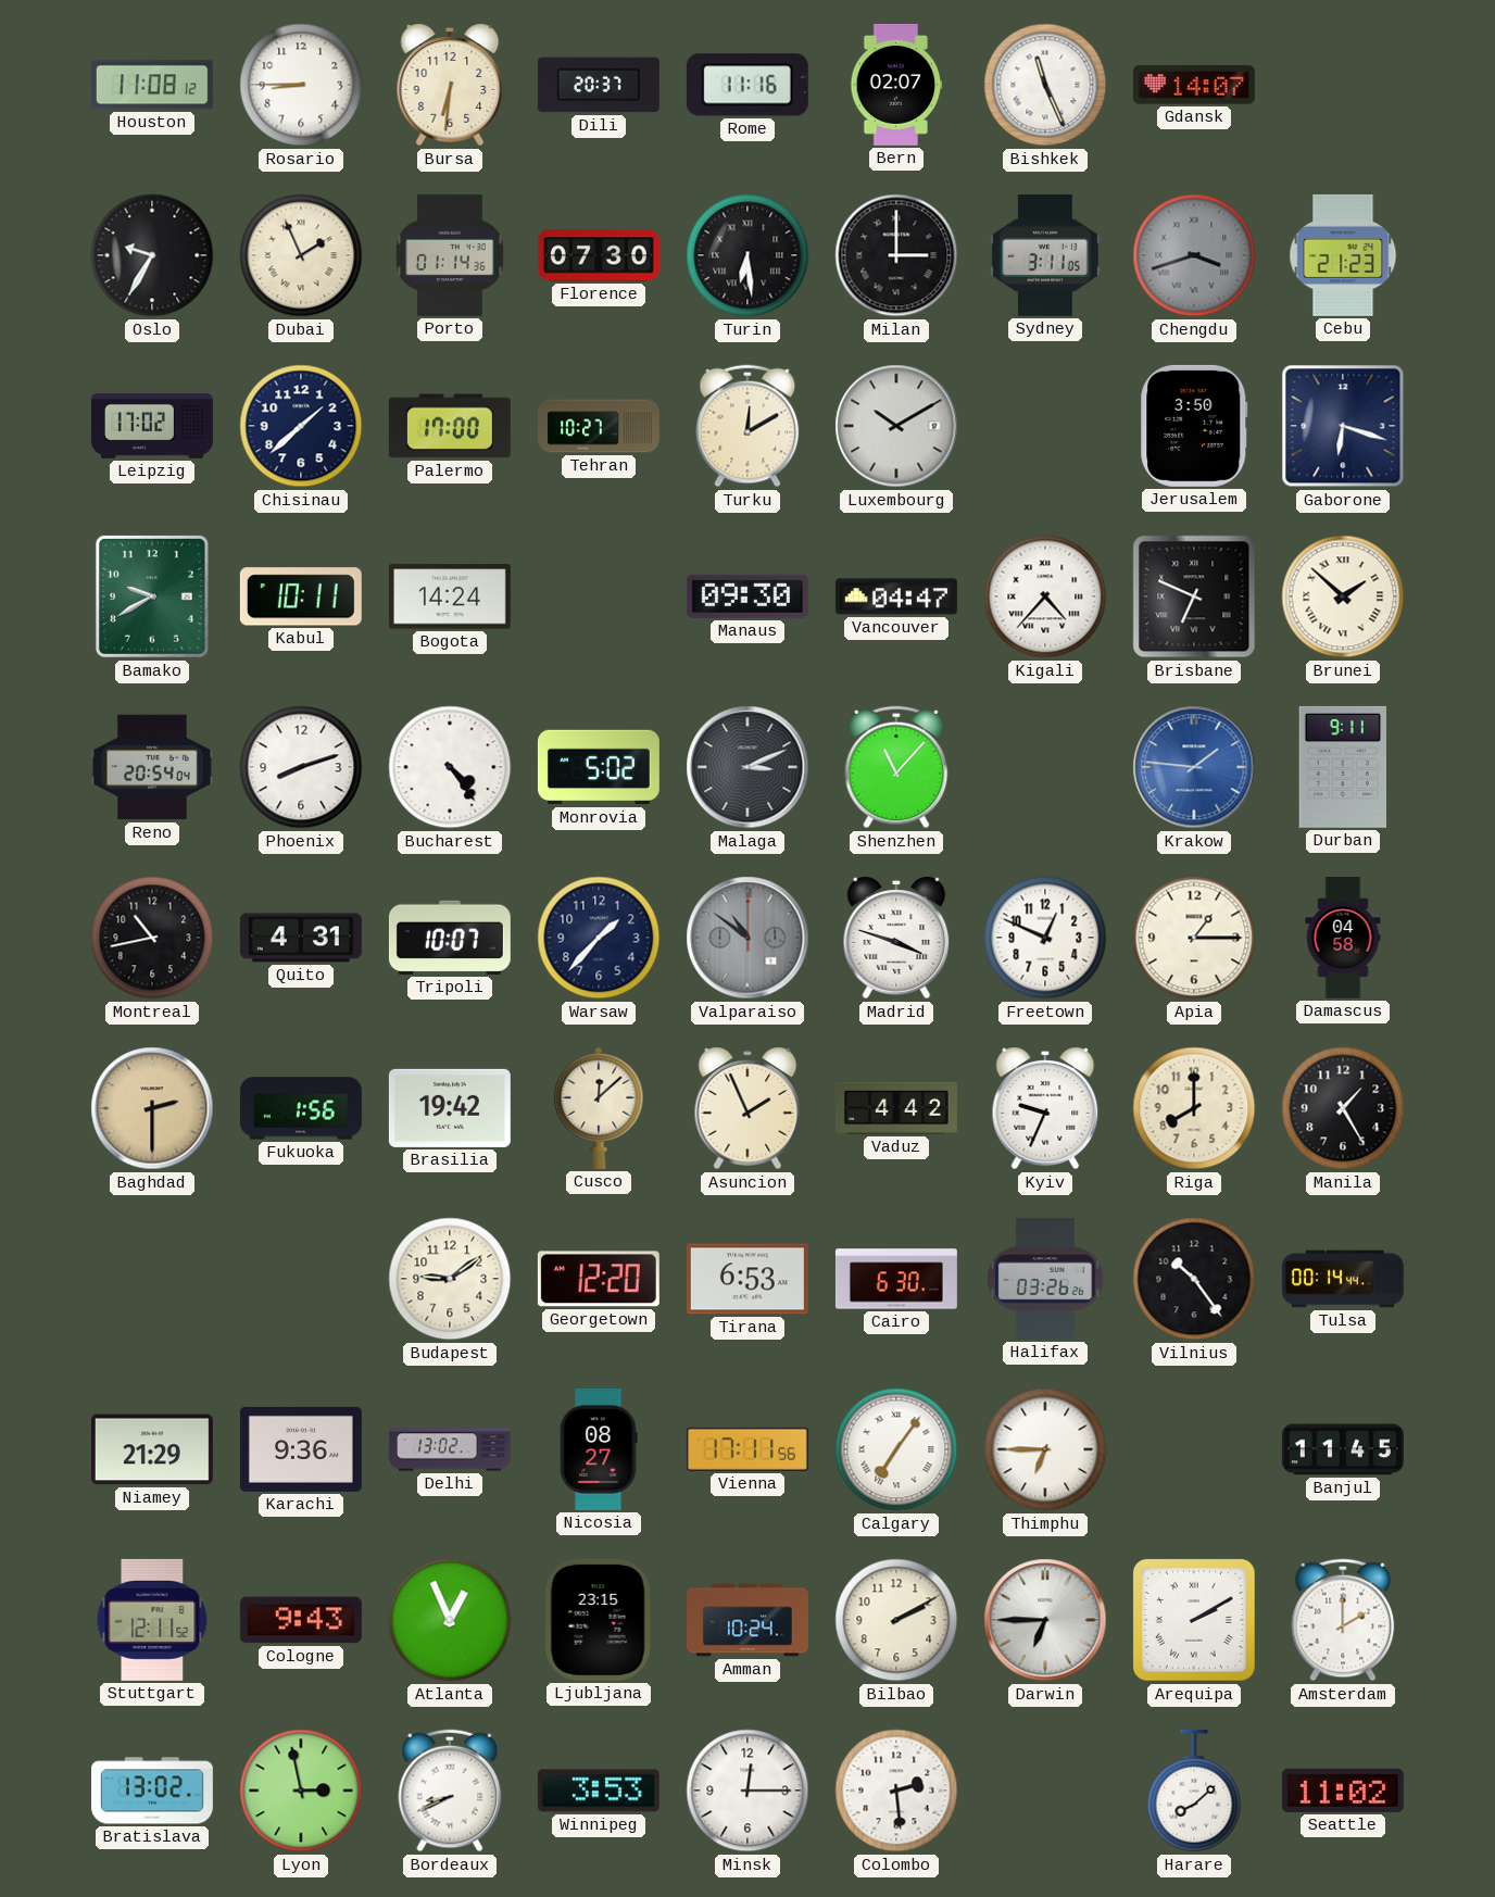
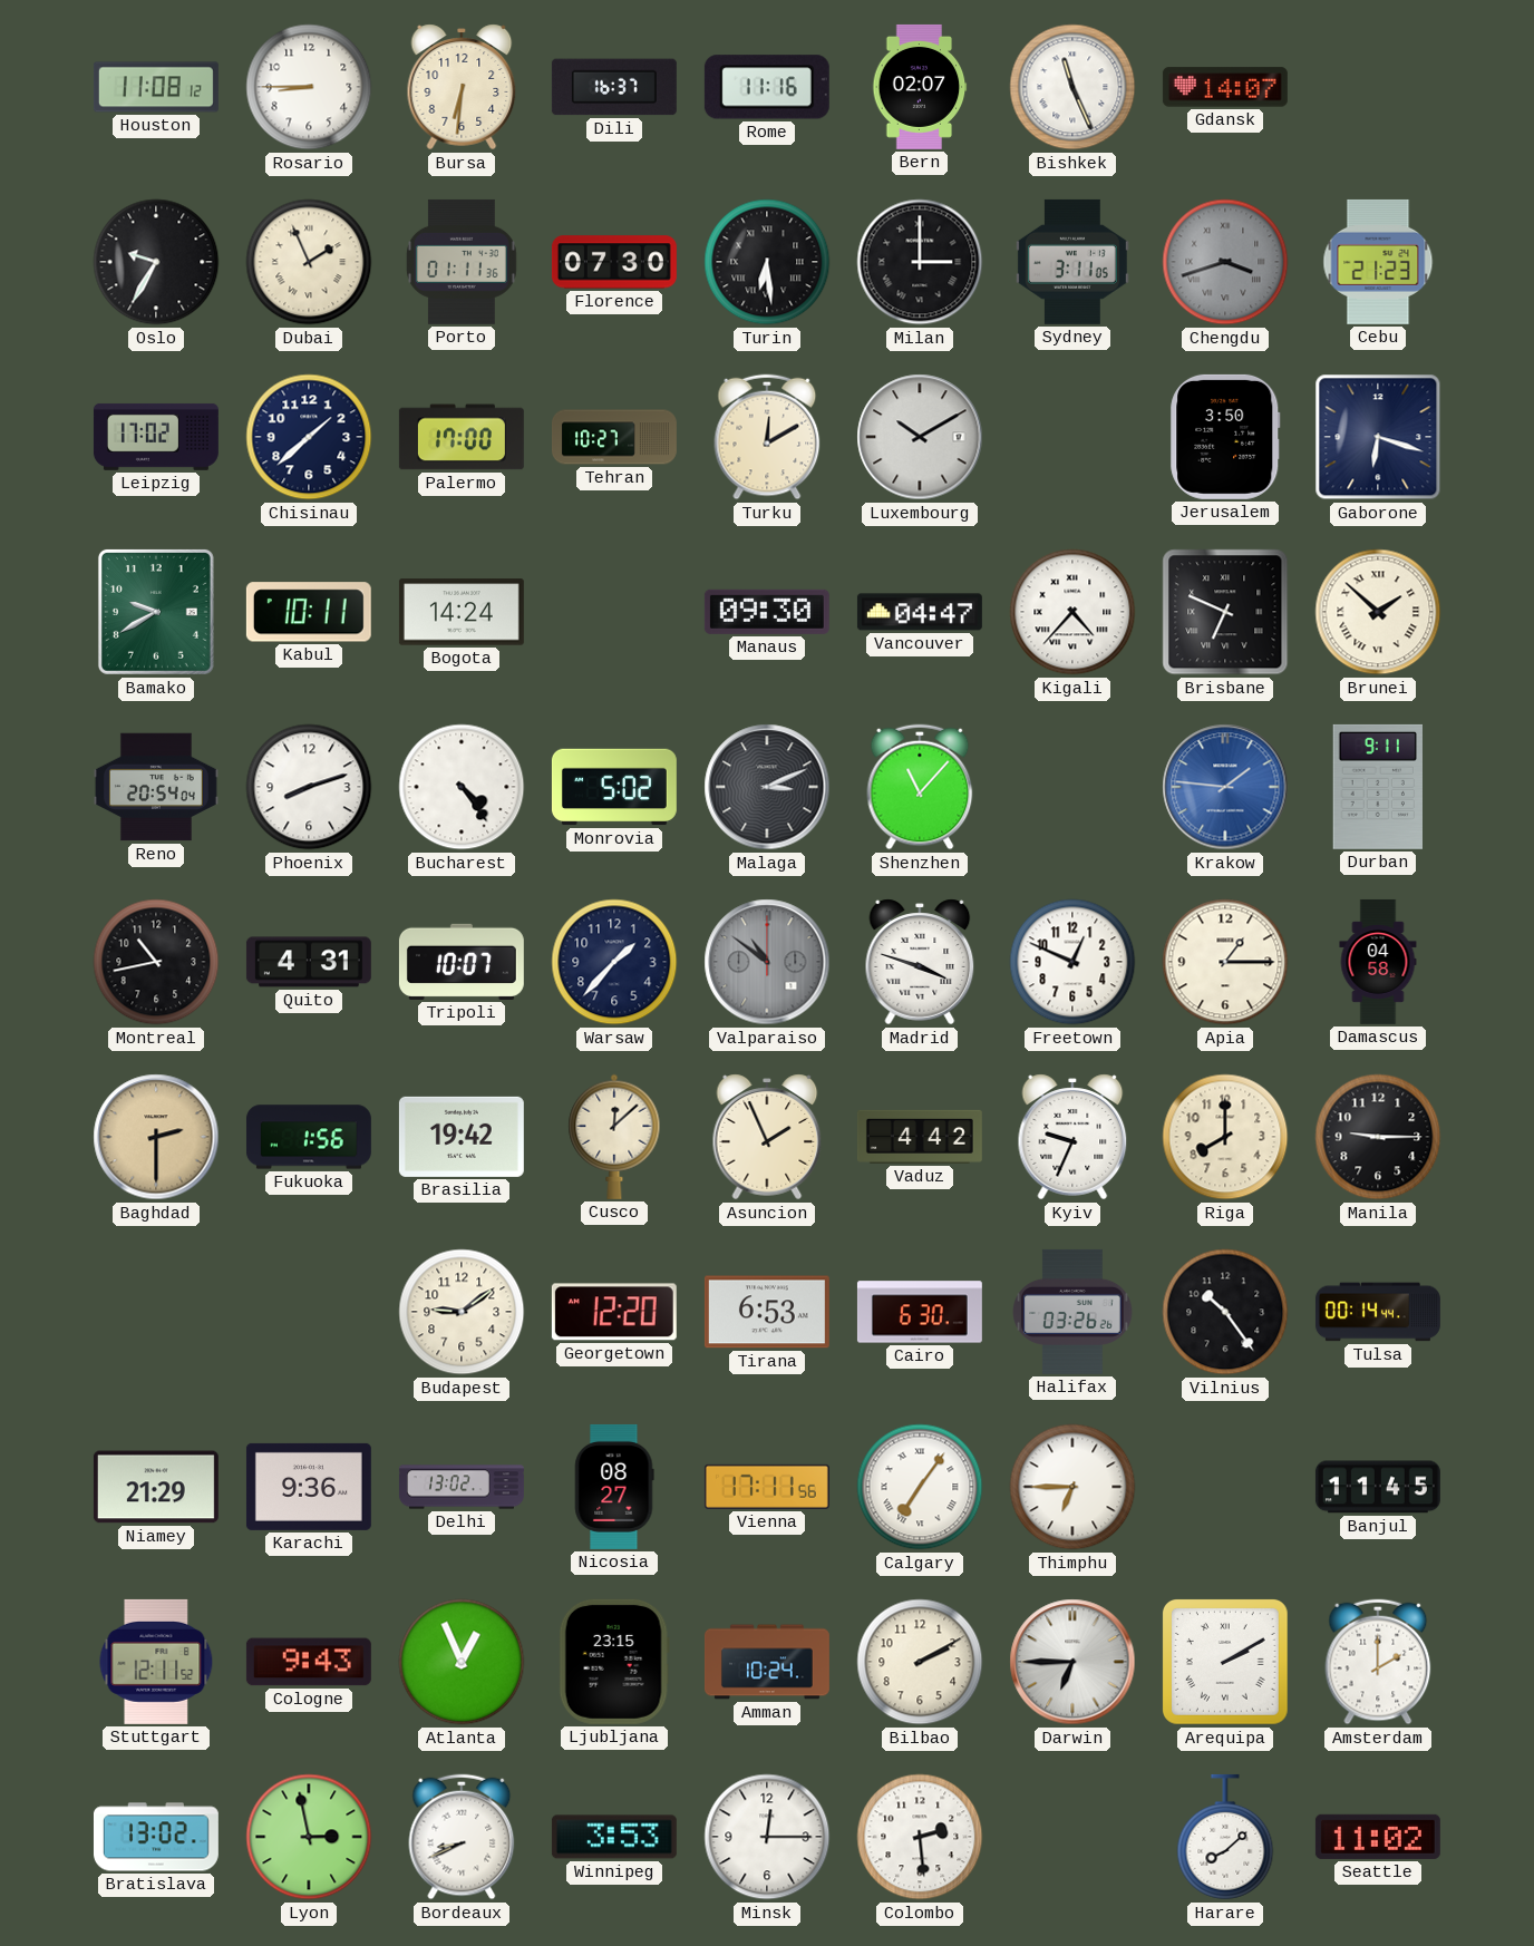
Dili: 20:37 -> 16:37
Porto: 01:14 -> 01:11
Manila: 1:25 -> 9:15
